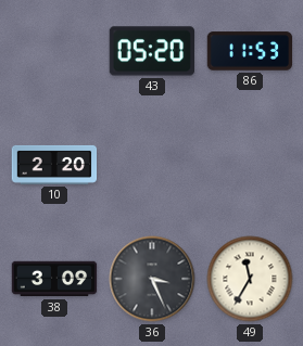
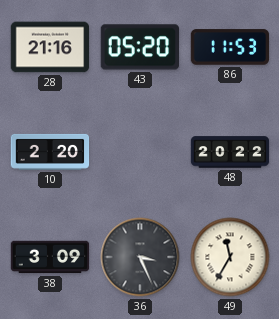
28: none -> 21:16
48: none -> 20:22
